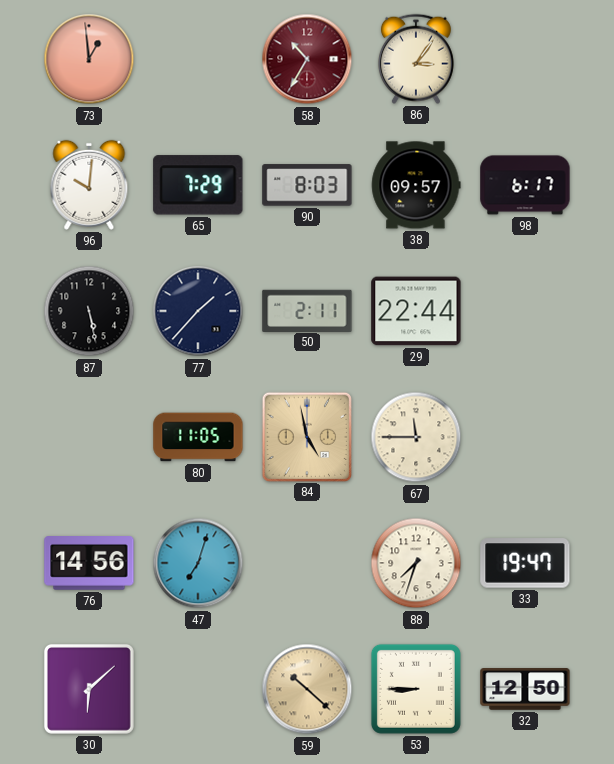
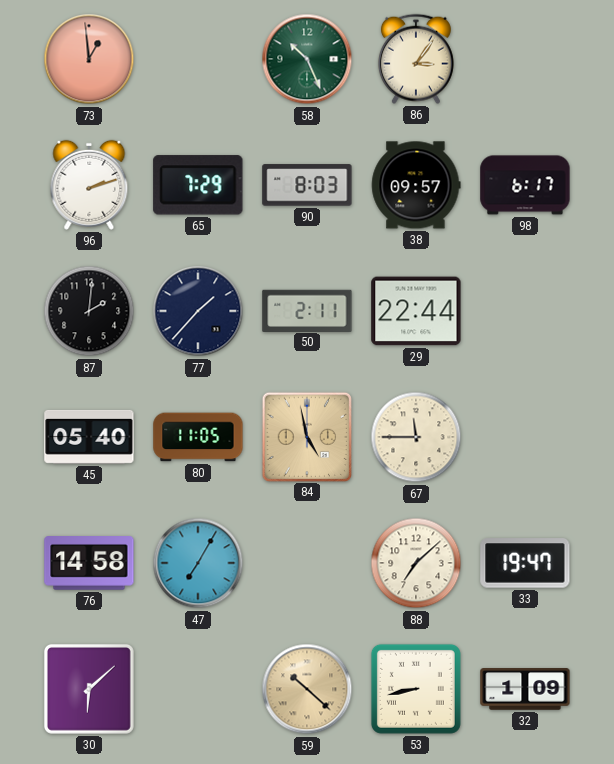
58: 10:35 -> 10:26
58 dial: burgundy -> green
96: 10:01 -> 2:12
87: 5:28 -> 2:01
45: none -> 05:40
76: 14:56 -> 14:58
47: 7:03 -> 7:05
88: 7:33 -> 7:08
53: 8:45 -> 8:43
32: 12:50 -> 1:09
